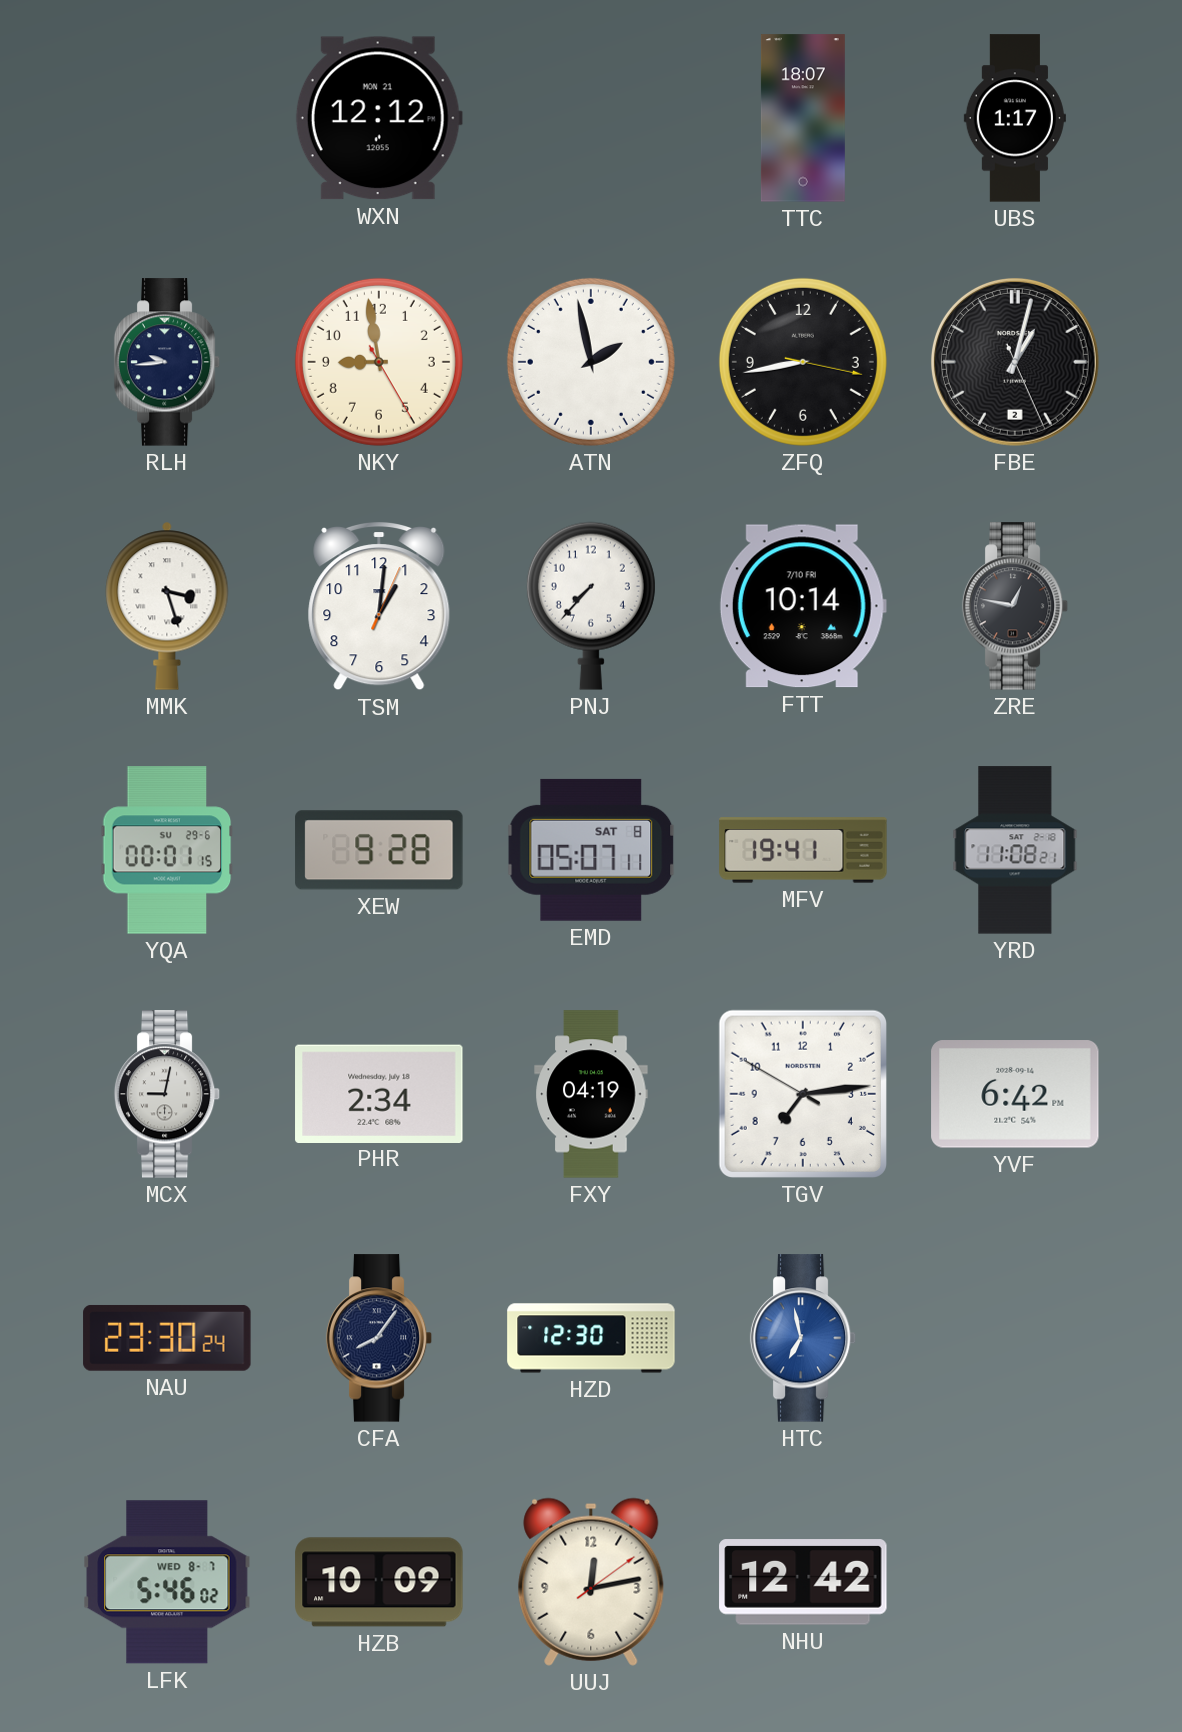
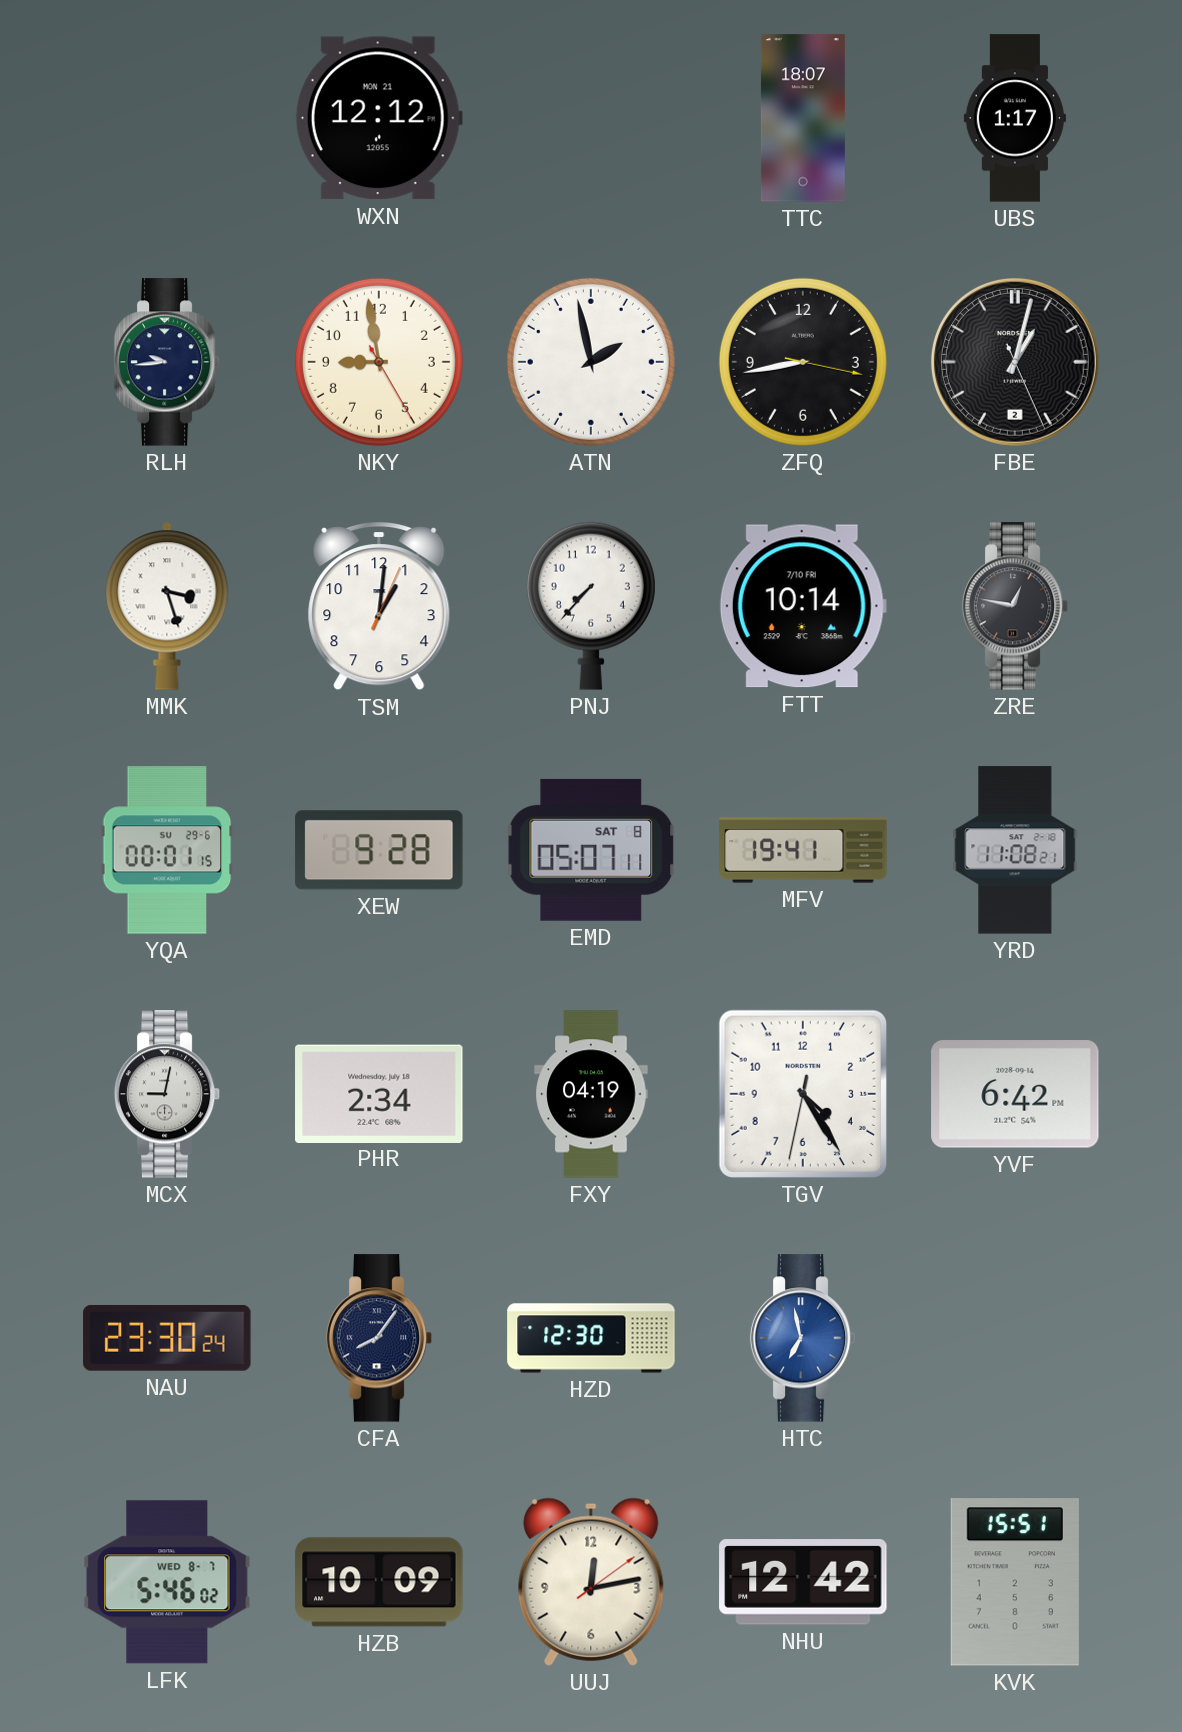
TGV: 7:13 -> 4:24
KVK: none -> 15:51
